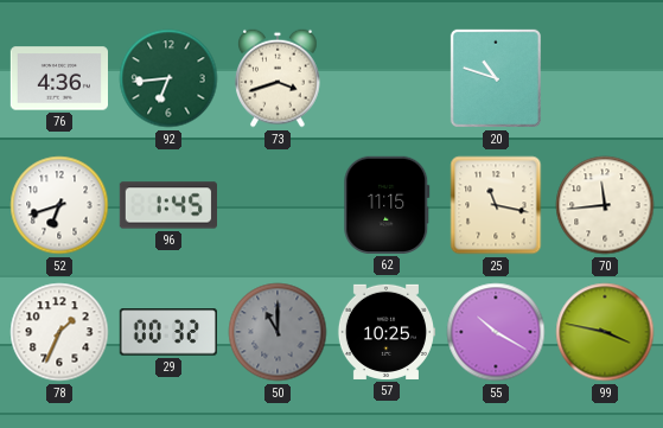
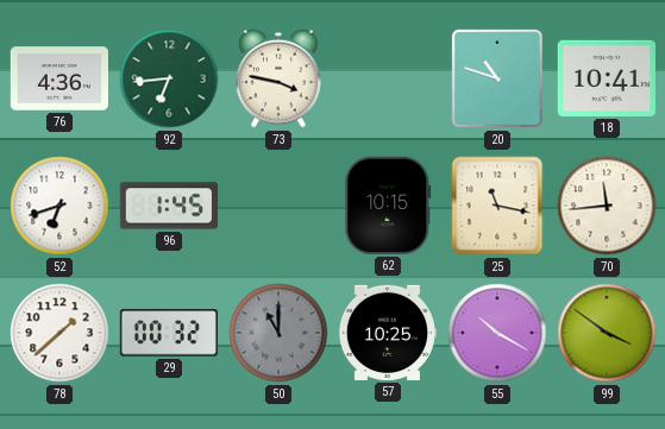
73: 3:42 -> 3:47
18: none -> 10:41
62: 11:15 -> 10:15
78: 1:34 -> 1:38
99: 3:47 -> 3:51
